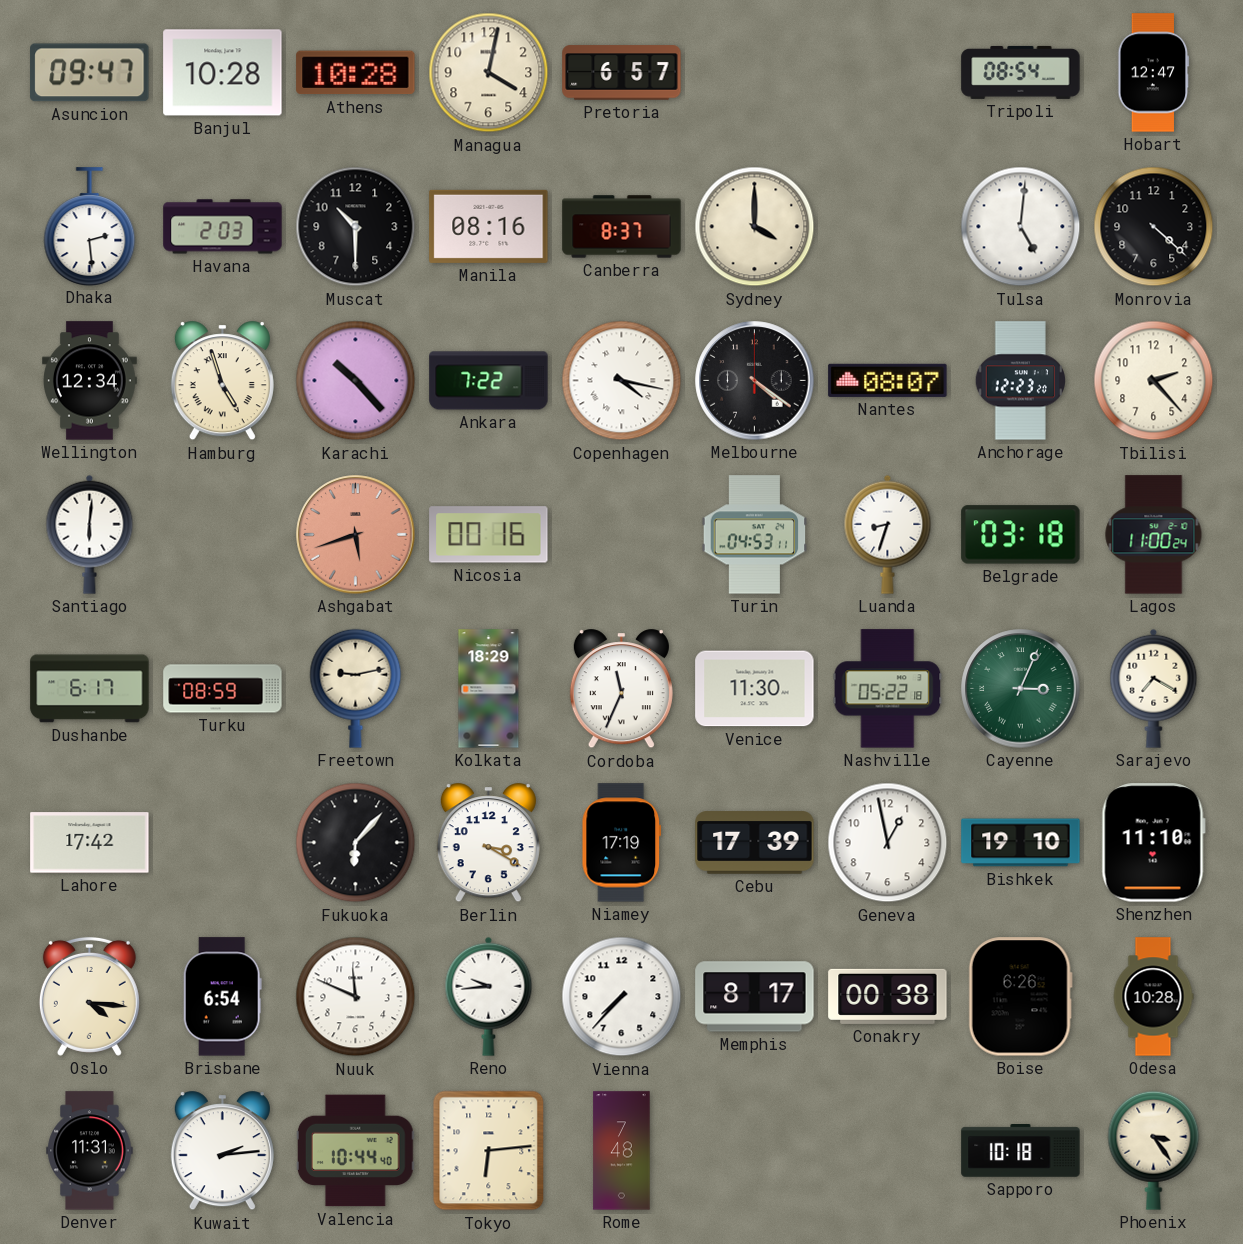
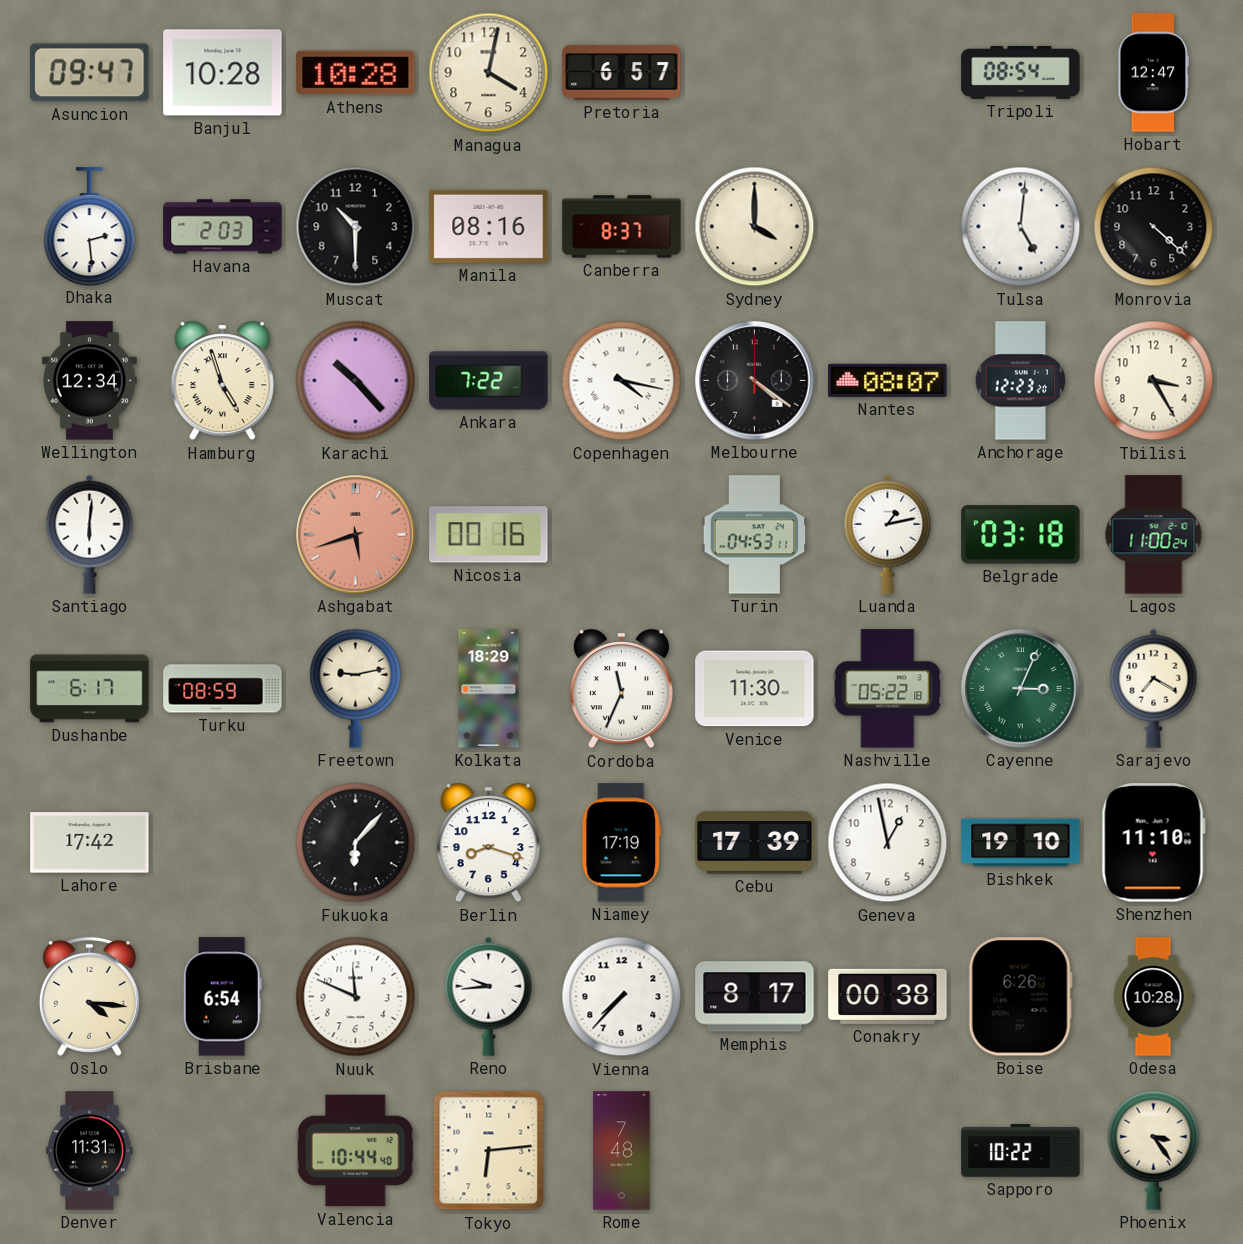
Tbilisi: 2:23 -> 3:25
Luanda: 8:33 -> 1:13
Berlin: 3:20 -> 8:18
Kuwait: 2:14 -> none
Sapporo: 10:18 -> 10:22
